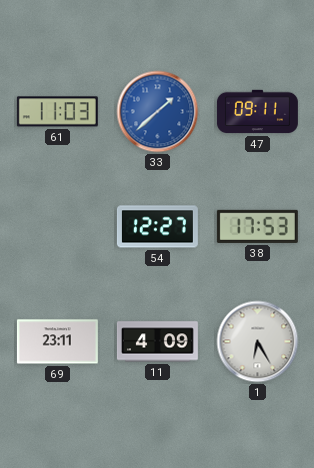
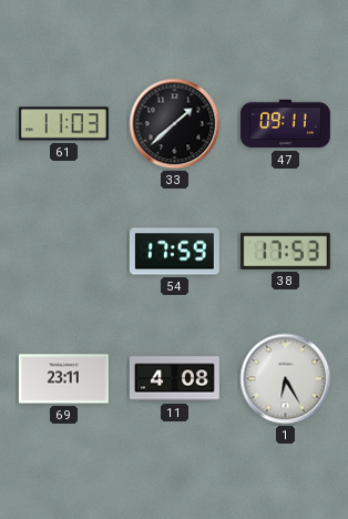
33 dial: blue -> black
54: 12:27 -> 17:59
11: 4:09 -> 4:08
